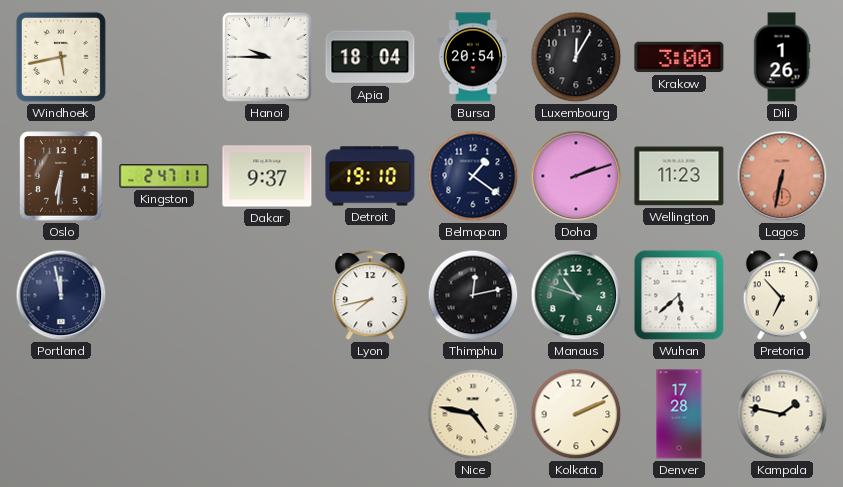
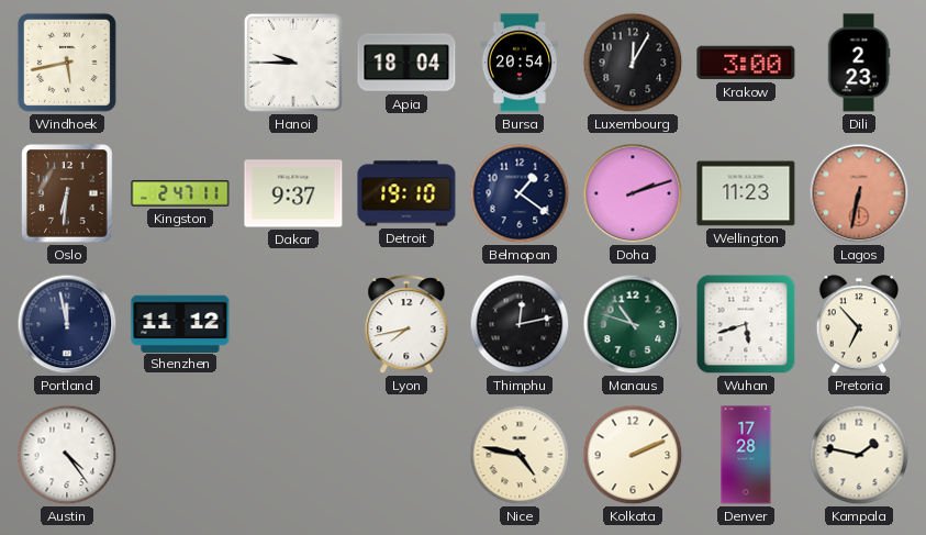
Dili: 1:26 -> 2:23
Shenzhen: none -> 11:12
Wuhan: 5:38 -> 5:42
Austin: none -> 4:24
